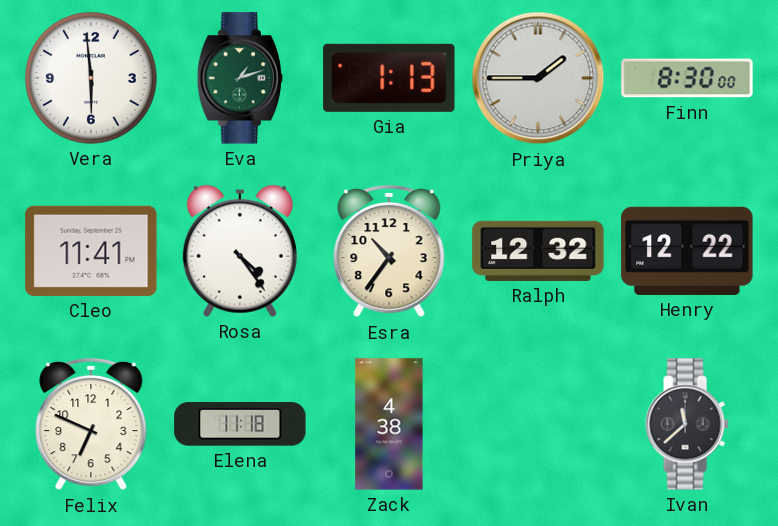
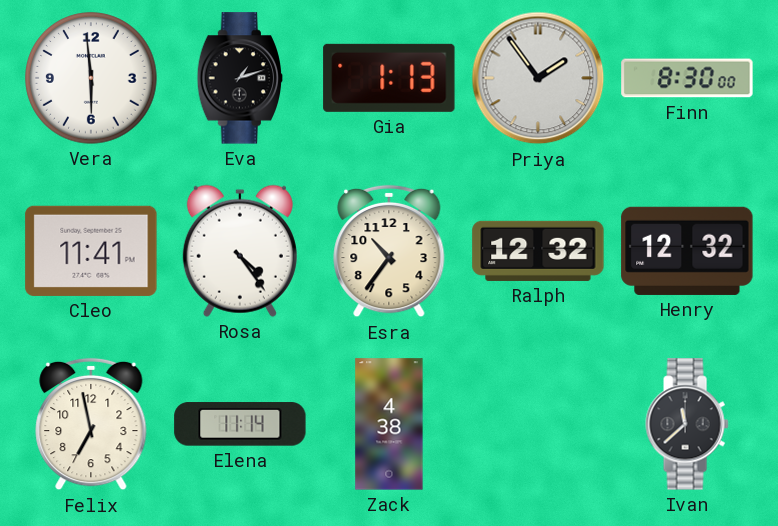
Eva dial: green -> black
Priya: 1:45 -> 1:54
Henry: 12:22 -> 12:32
Felix: 6:49 -> 6:58
Elena: 11:18 -> 11:14
